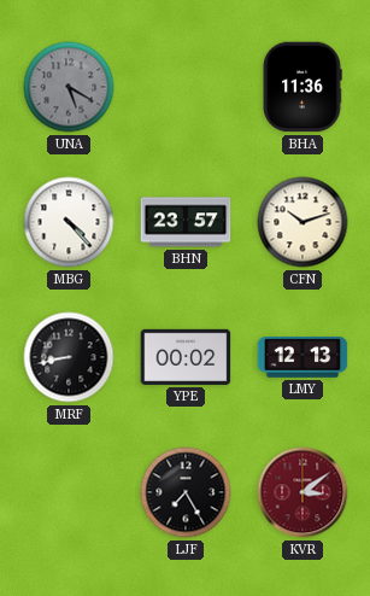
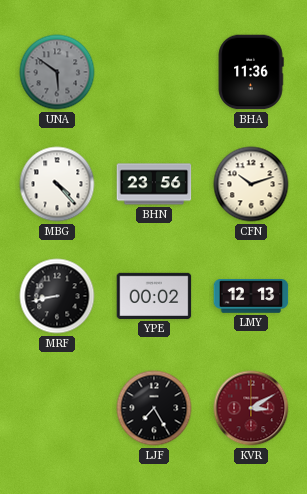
UNA: 5:20 -> 5:51
BHN: 23:57 -> 23:56
KVR: 3:09 -> 3:10
